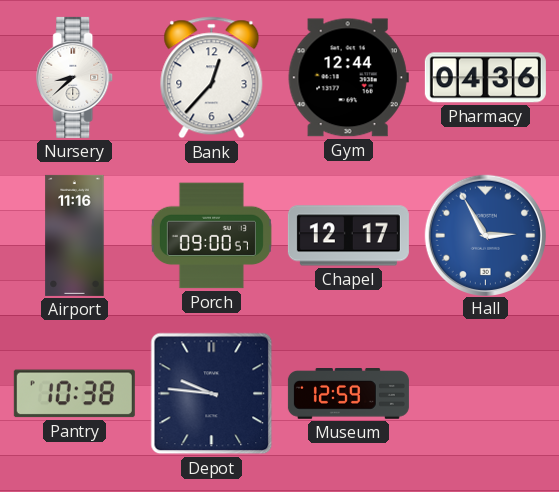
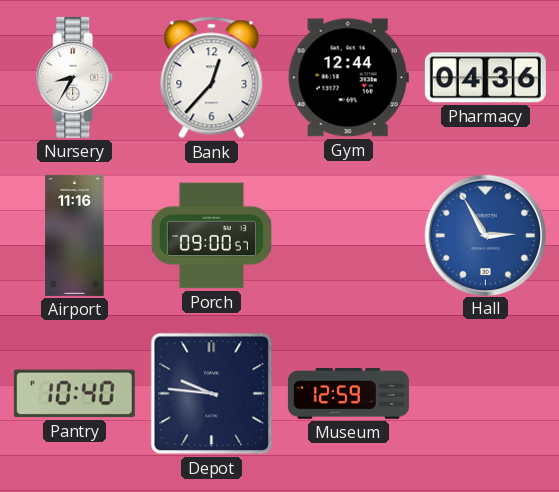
Nursery: 8:38 -> 8:35
Chapel: 12:17 -> none
Pantry: 10:38 -> 10:40
